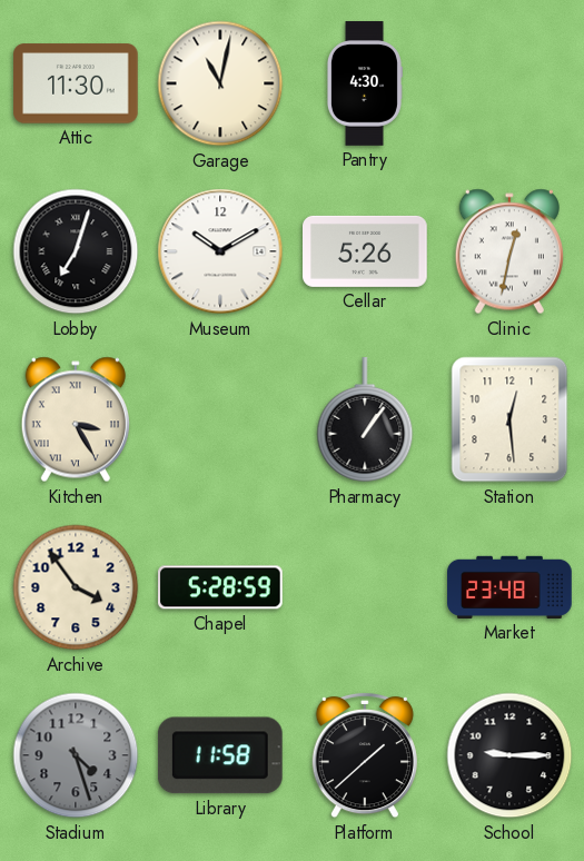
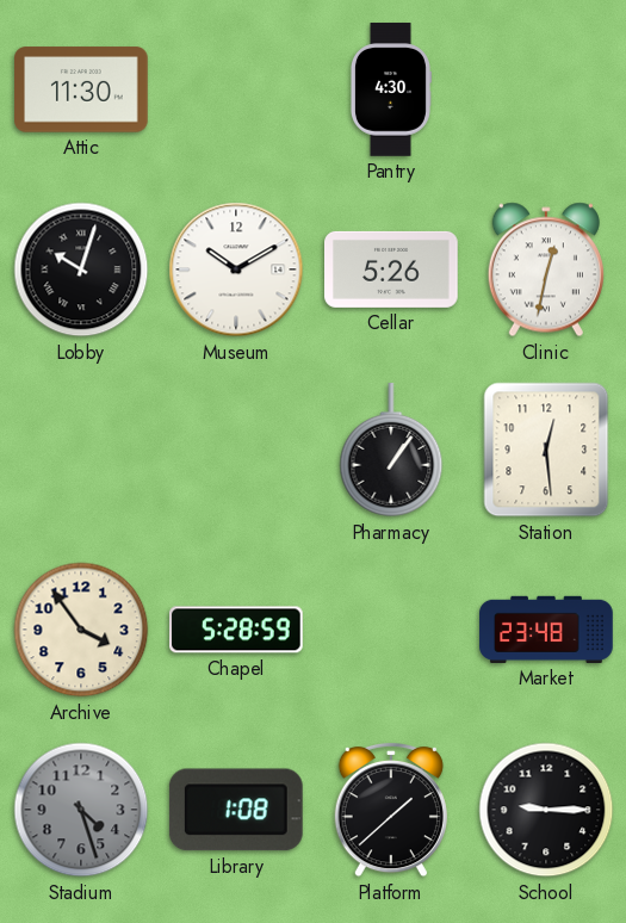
Garage: 11:02 -> none
Lobby: 7:03 -> 10:03
Kitchen: 3:25 -> none
Library: 11:58 -> 1:08
